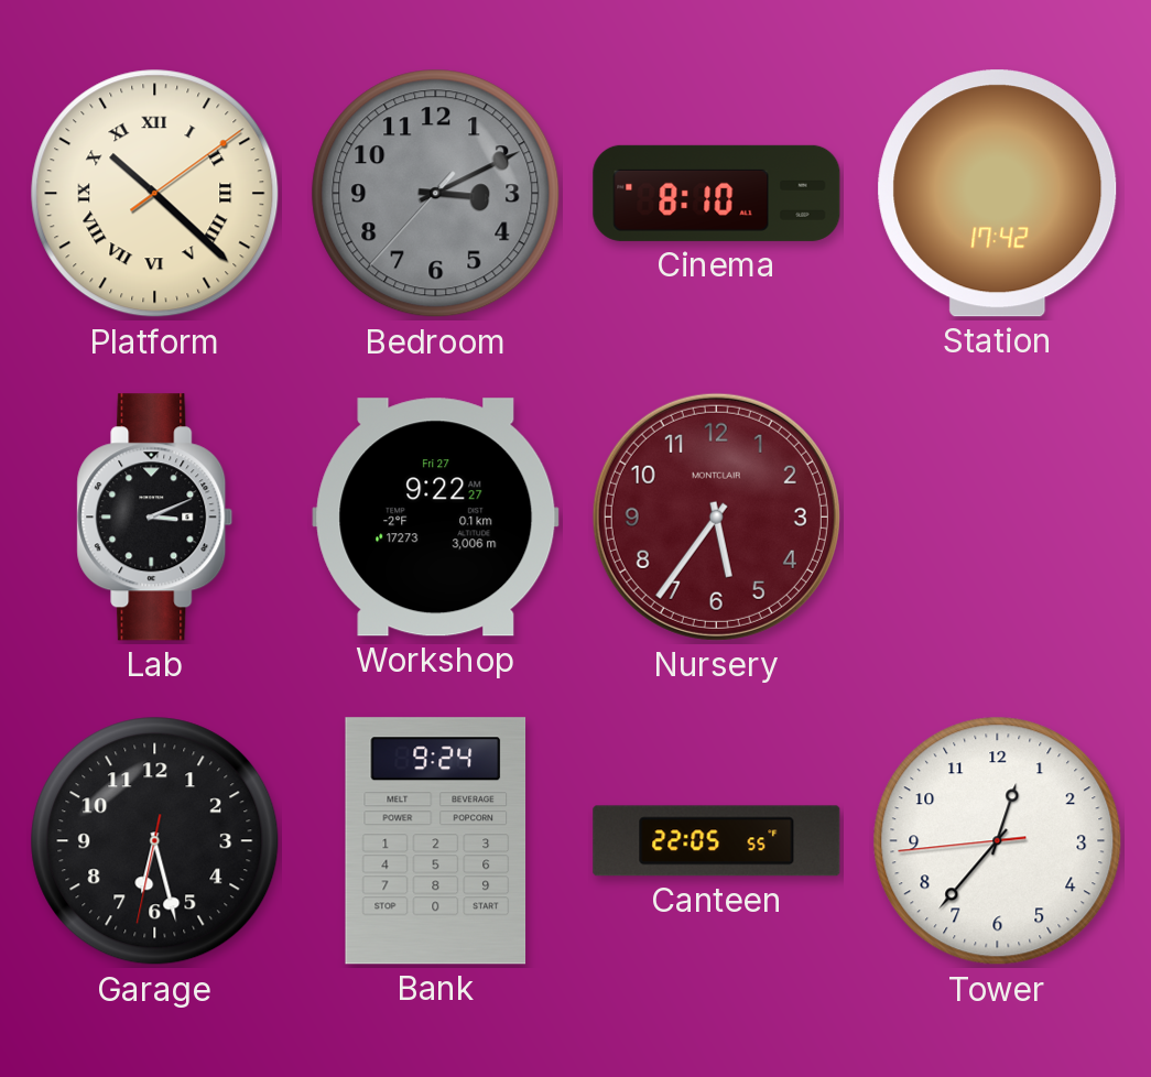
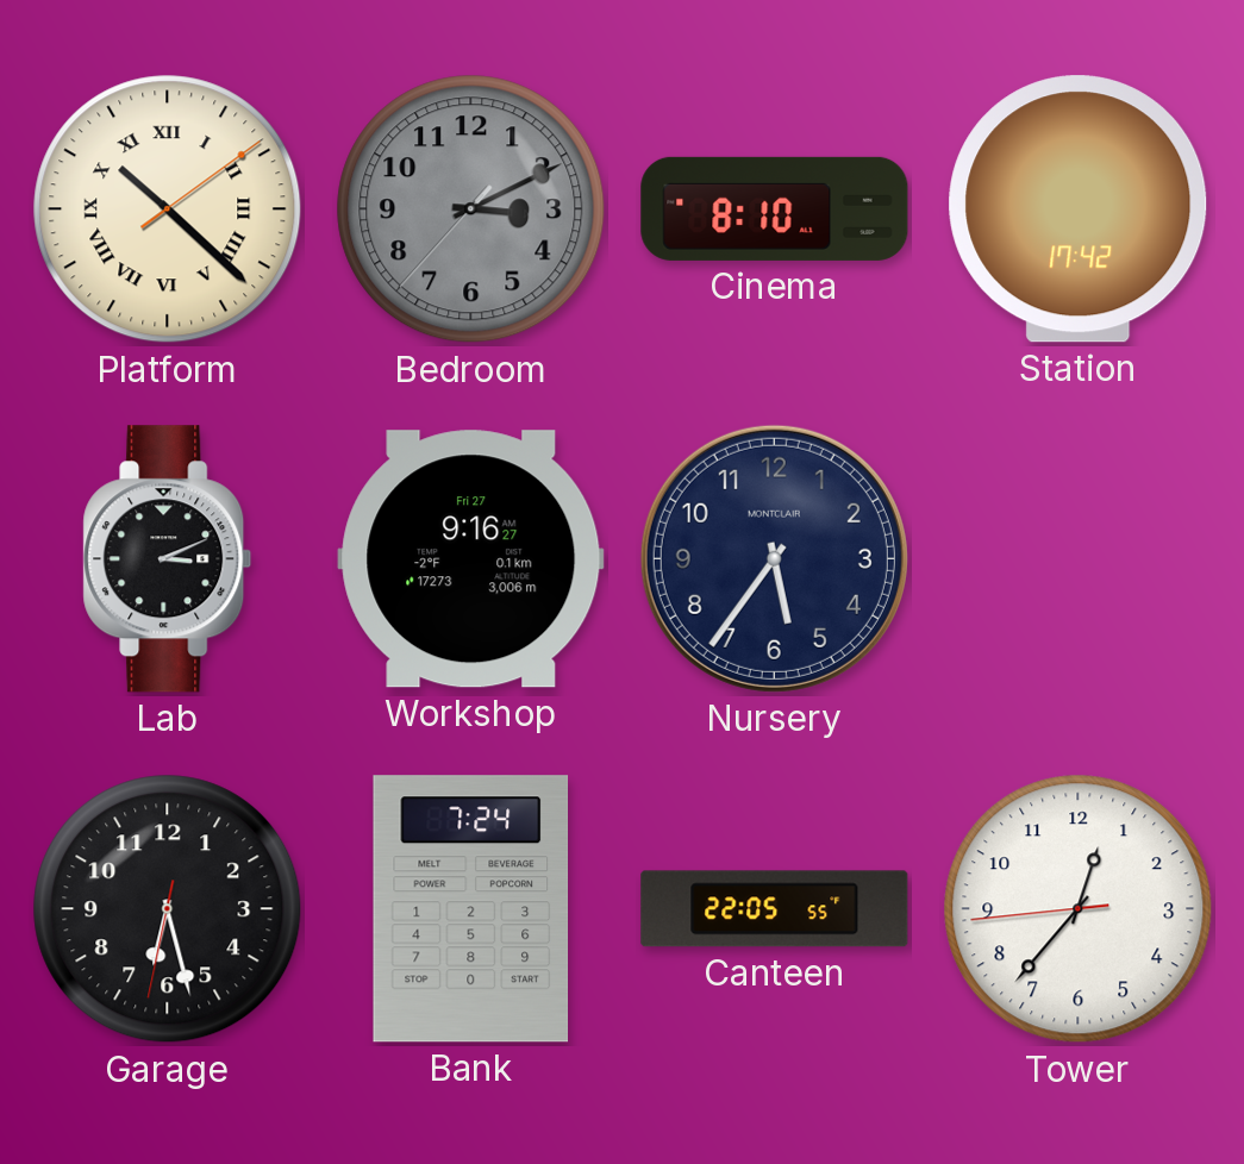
Workshop: 9:22 -> 9:16
Nursery dial: burgundy -> navy
Bank: 9:24 -> 7:24
